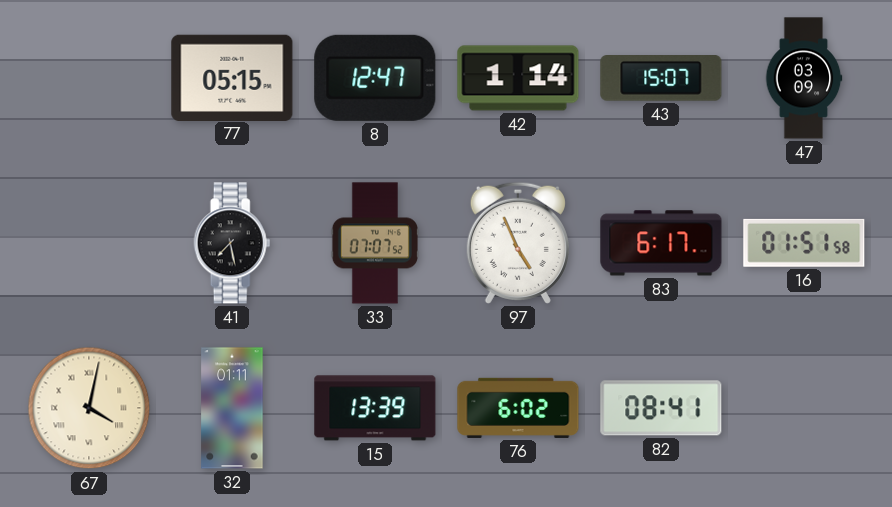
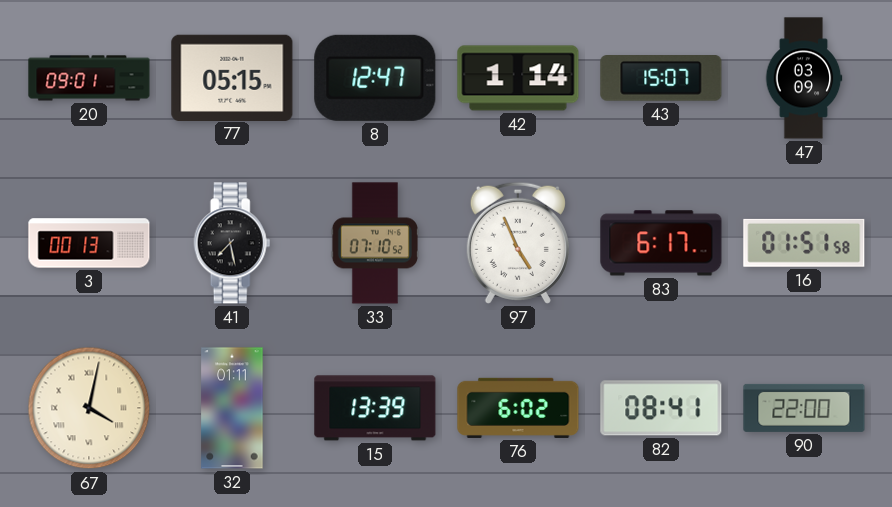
20: none -> 09:01
3: none -> 00:13
33: 07:07 -> 07:10
90: none -> 22:00
